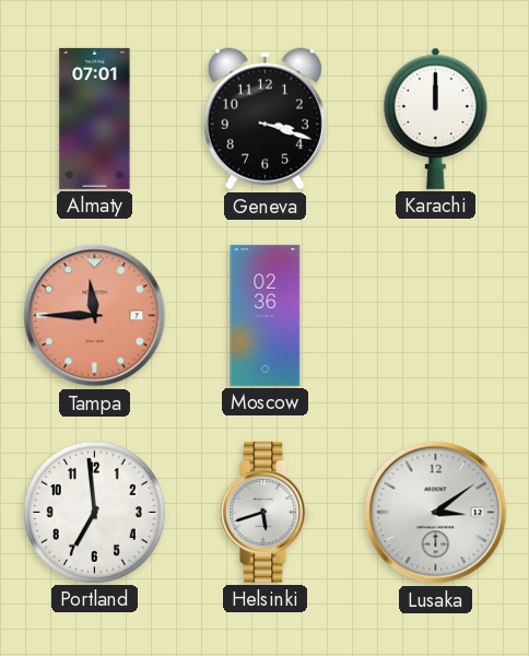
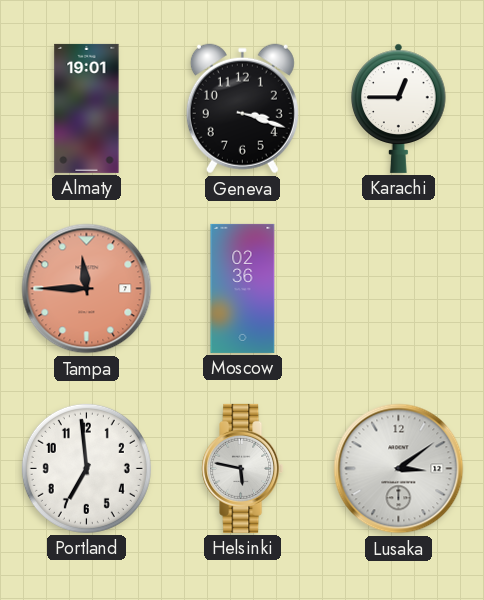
Almaty: 07:01 -> 19:01
Karachi: 12:00 -> 12:45
Helsinki: 5:42 -> 5:47
